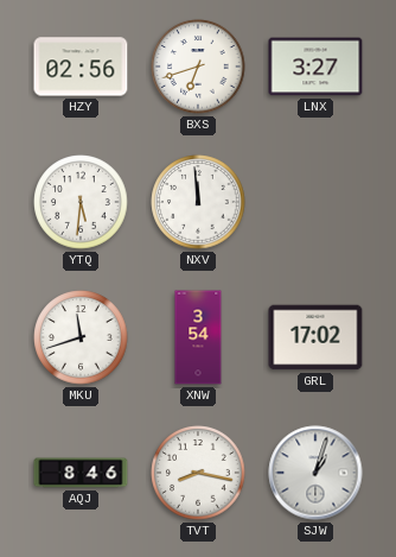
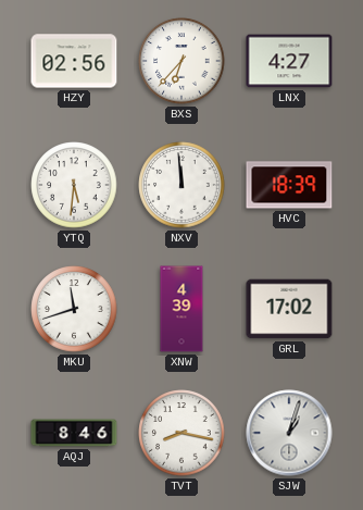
BXS: 6:42 -> 6:37
LNX: 3:27 -> 4:27
HVC: none -> 18:39
XNW: 3:54 -> 4:39
